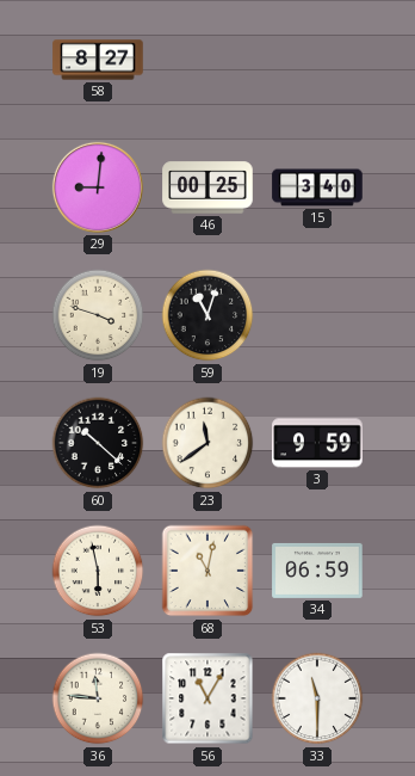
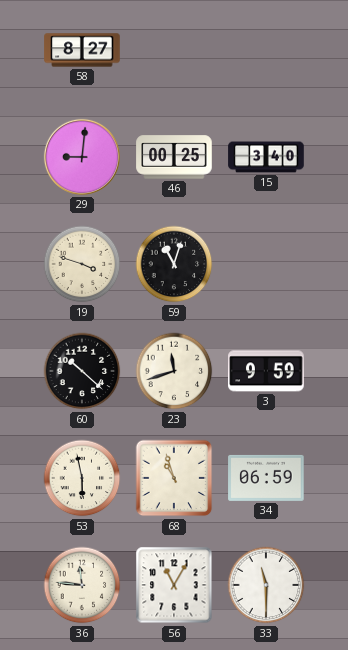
23: 11:39 -> 11:42
68: 11:02 -> 10:57
